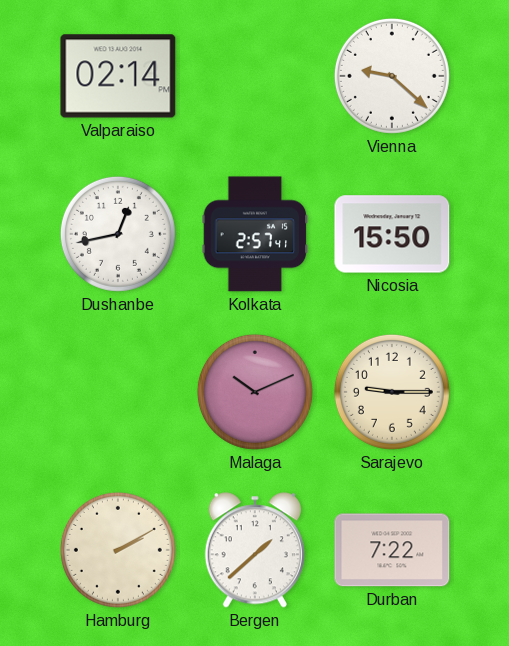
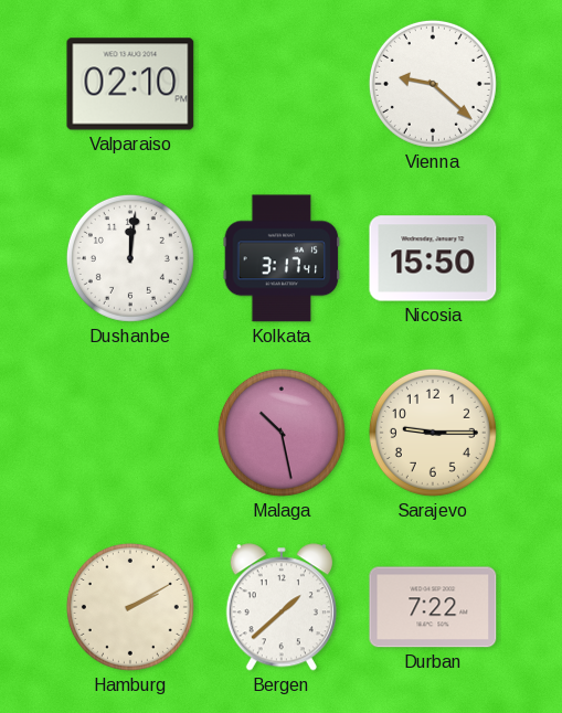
Valparaiso: 02:14 -> 02:10
Dushanbe: 12:43 -> 12:01
Kolkata: 2:57 -> 3:17
Malaga: 10:11 -> 10:28
